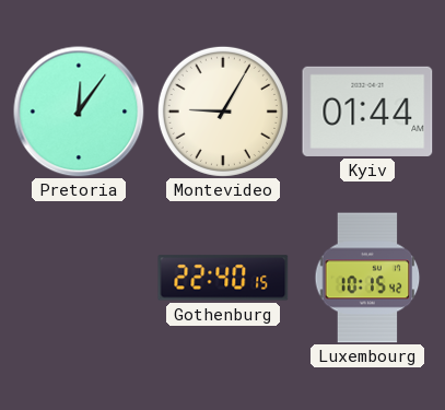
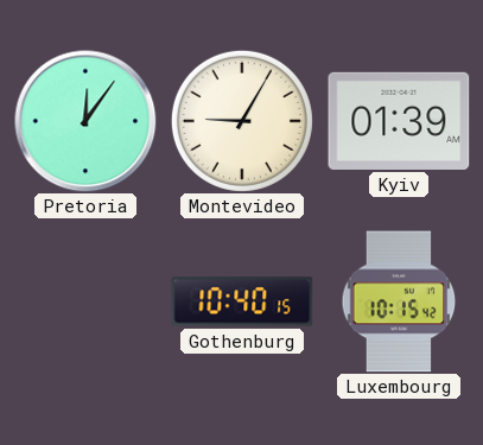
Kyiv: 01:44 -> 01:39
Gothenburg: 22:40 -> 10:40
